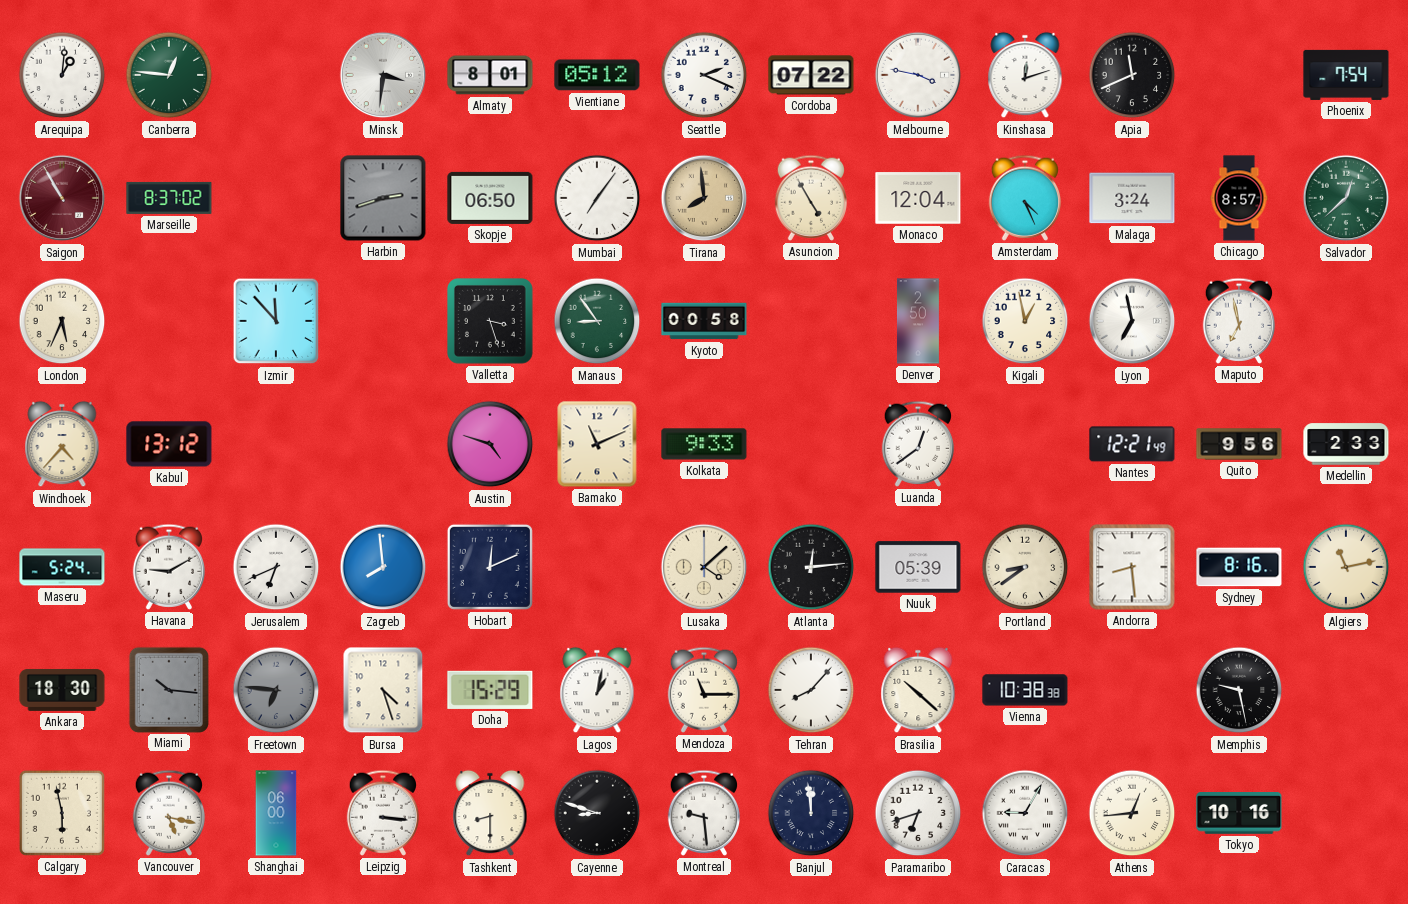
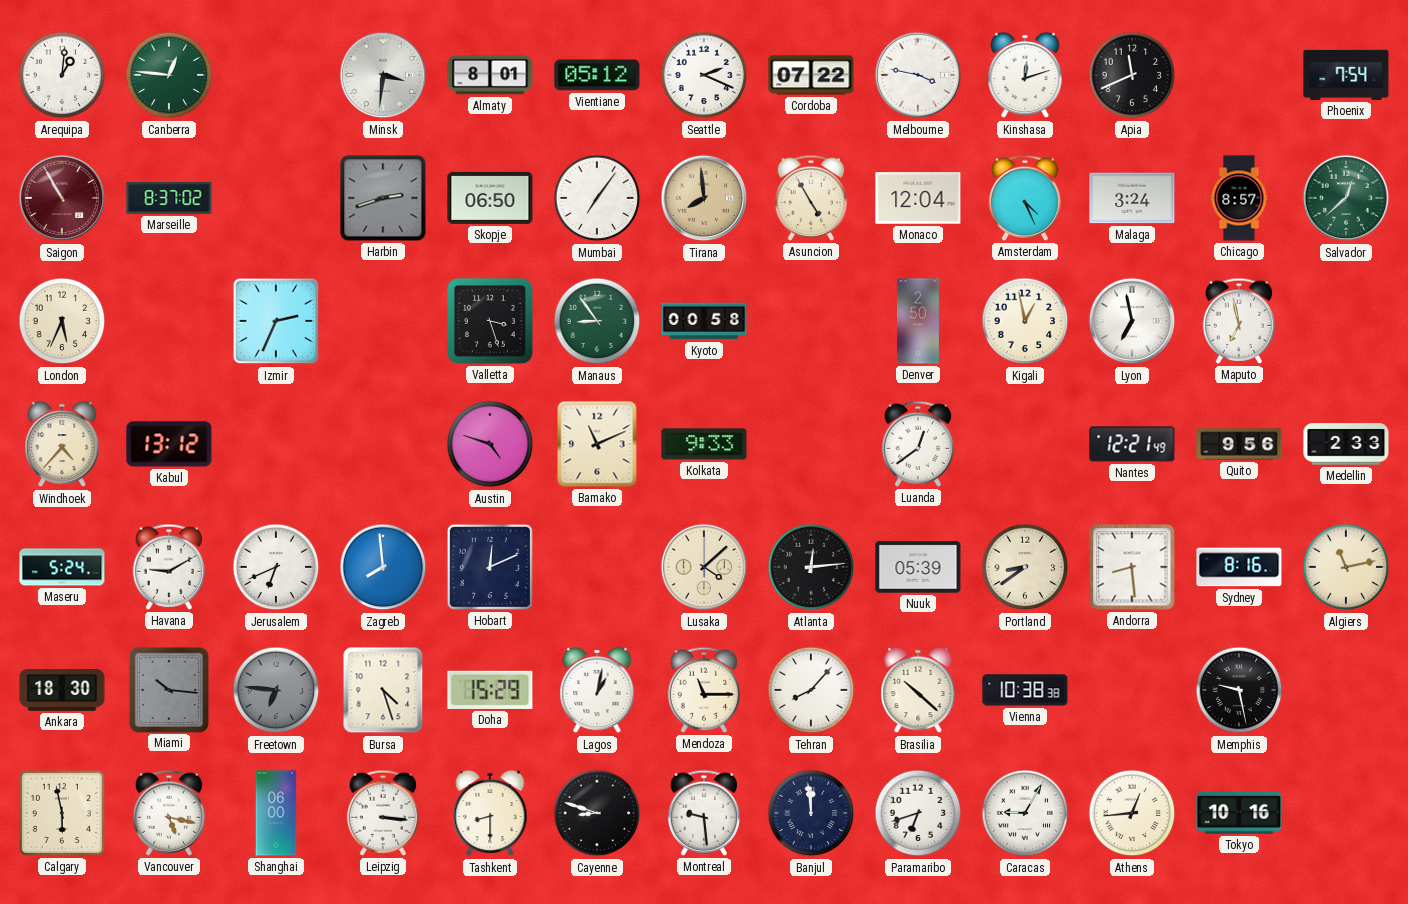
Izmir: 11:53 -> 2:34
